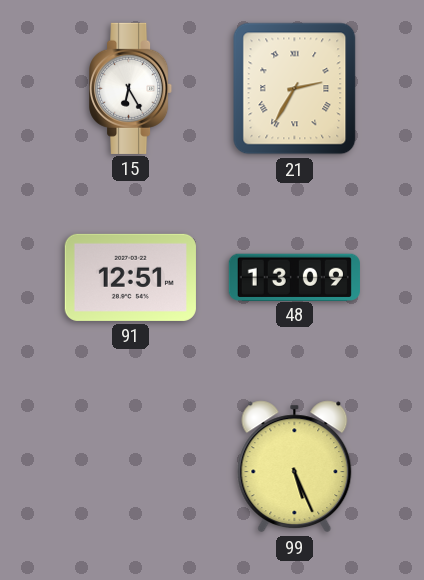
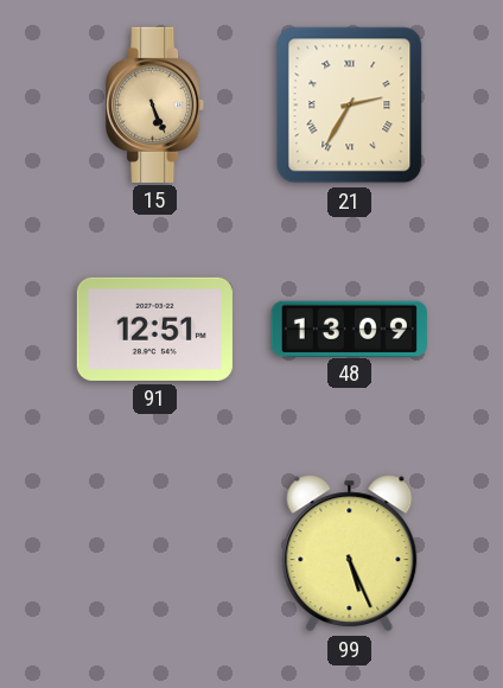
15: 6:25 -> 5:26
15 dial: white -> champagne
